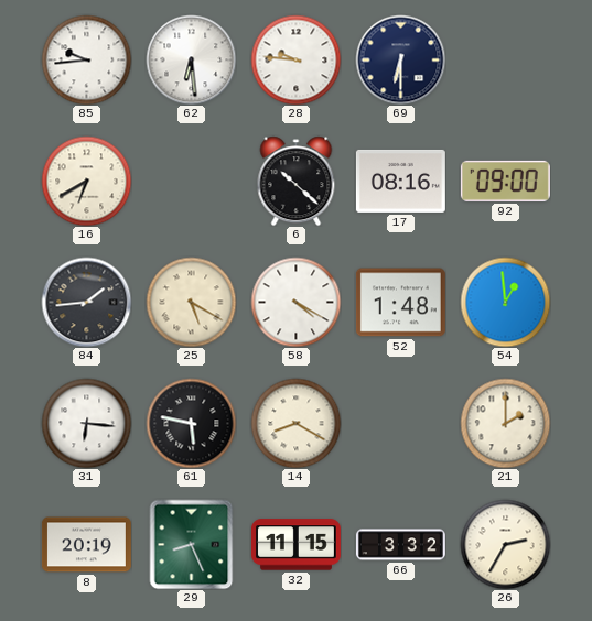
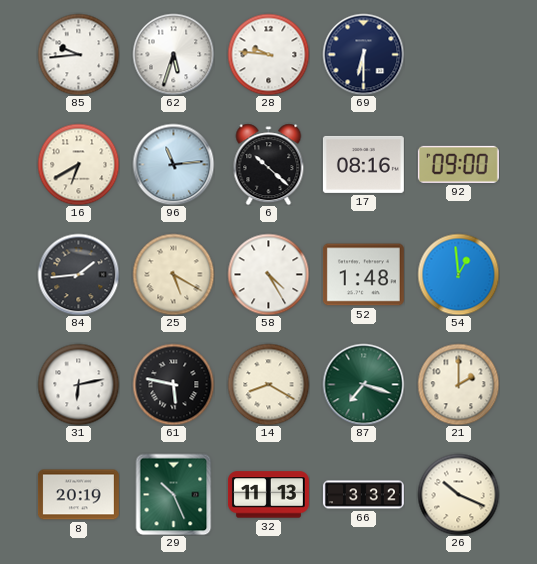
62: 6:29 -> 5:33
96: none -> 11:14
58: 4:20 -> 4:25
31: 6:16 -> 6:13
87: none -> 7:18
29: 8:26 -> 10:26
32: 11:15 -> 11:13
26: 2:35 -> 10:19
